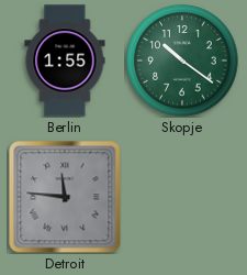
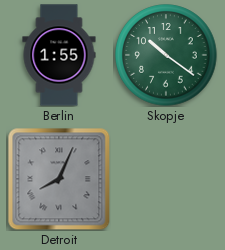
Detroit: 11:46 -> 8:04
